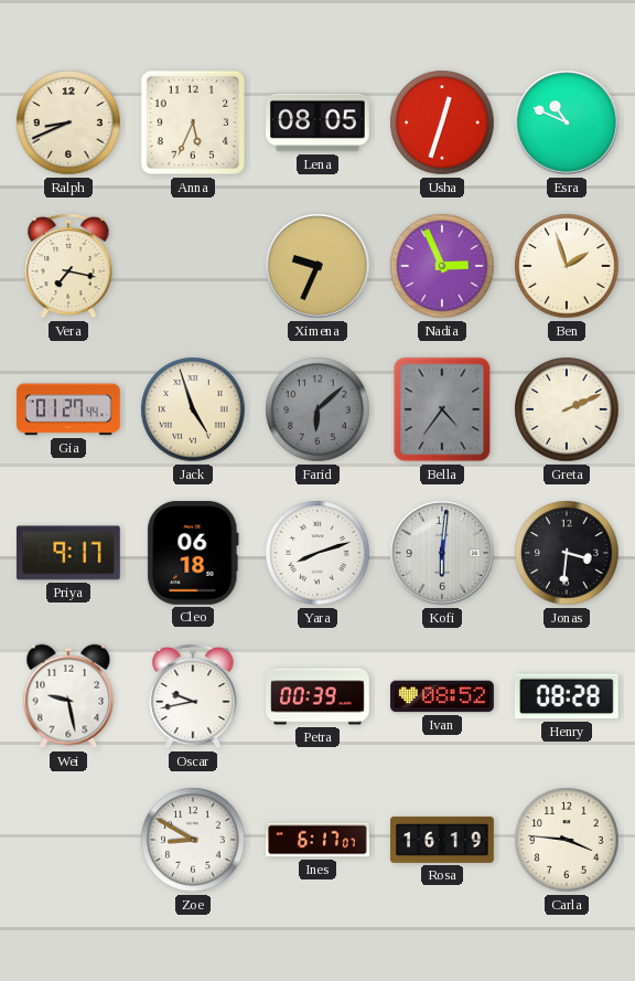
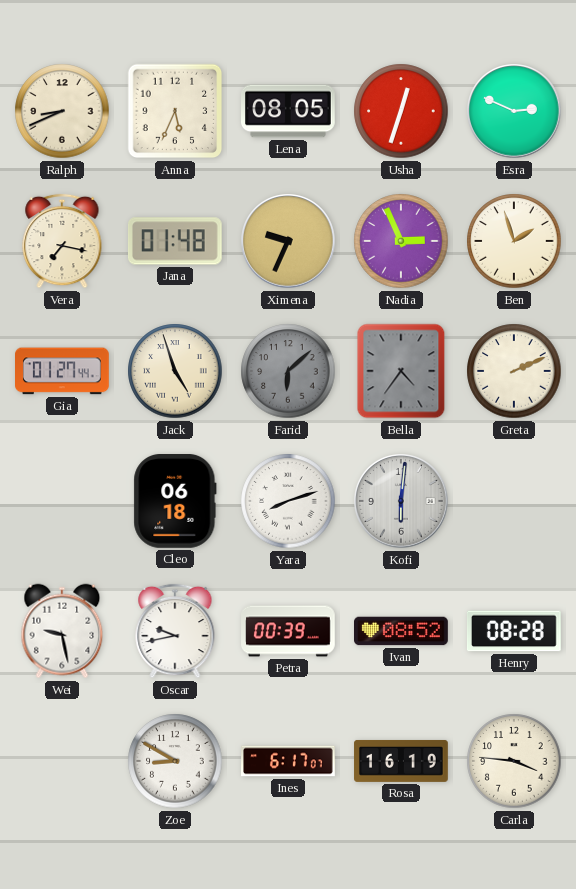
Esra: 10:49 -> 2:49
Jana: none -> 01:48
Priya: 9:17 -> none
Jonas: 3:31 -> none
